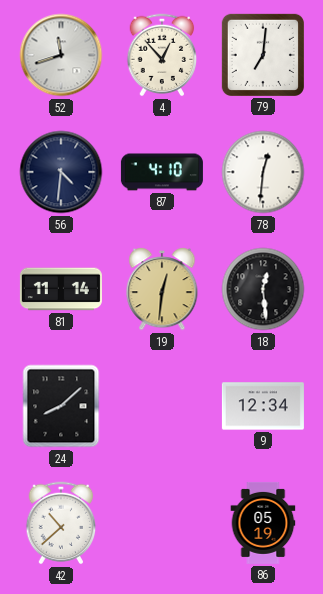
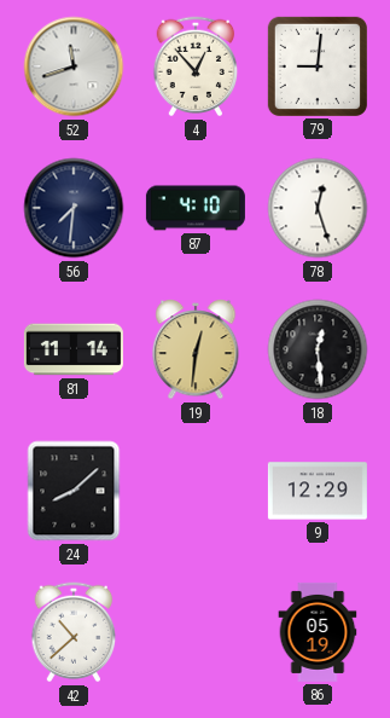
79: 7:01 -> 9:01
56: 4:31 -> 7:31
78: 12:31 -> 12:27
9: 12:34 -> 12:29
